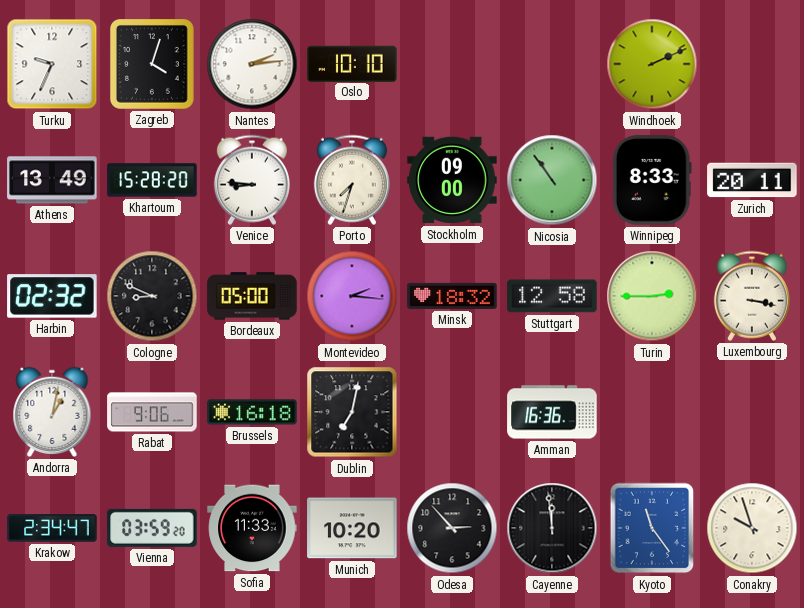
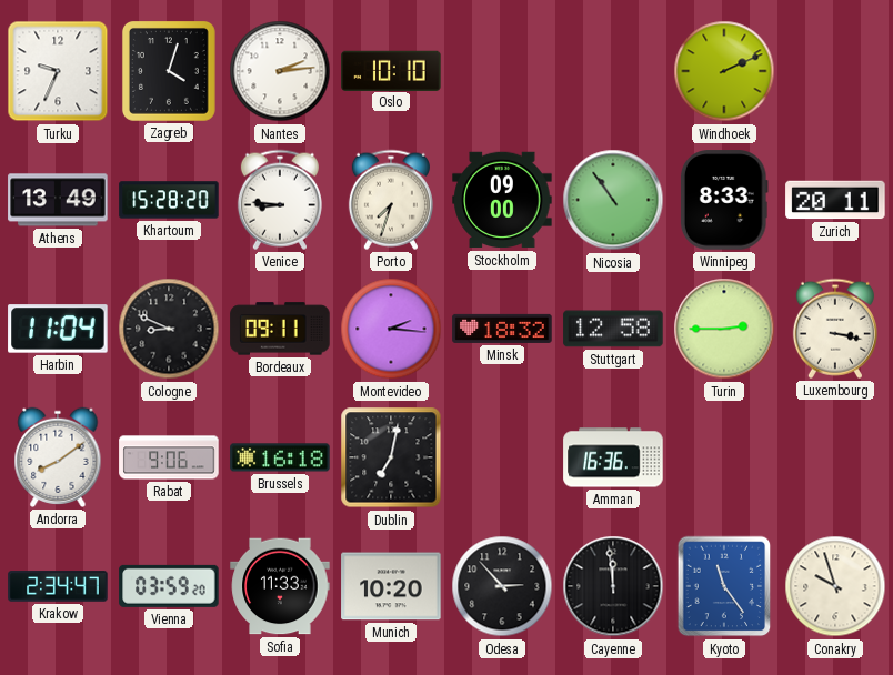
Harbin: 02:32 -> 11:04
Bordeaux: 05:00 -> 09:11
Andorra: 1:02 -> 8:09
